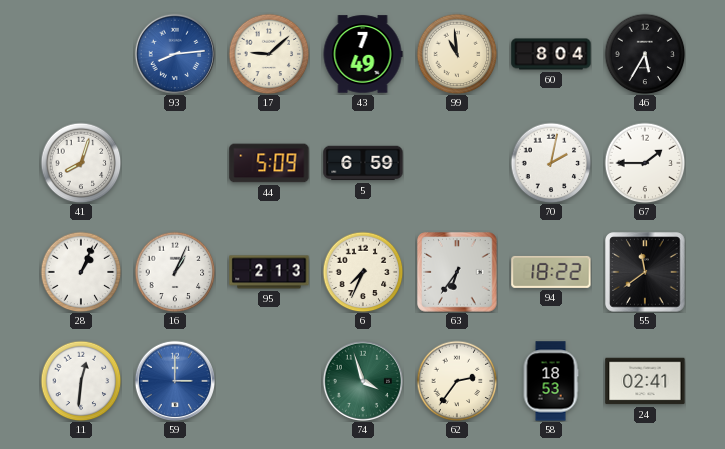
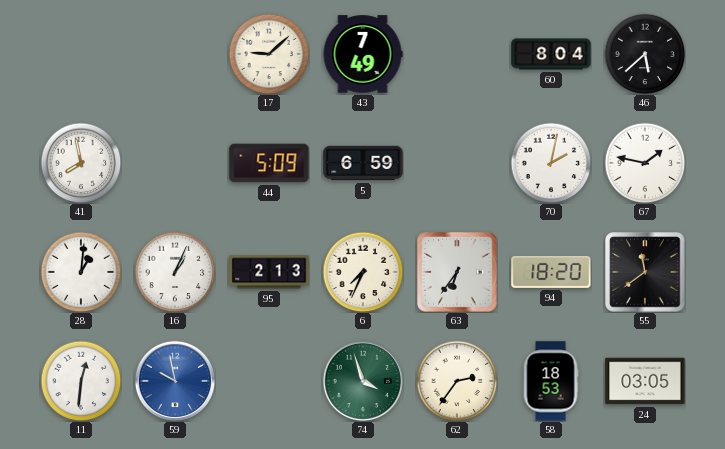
93: 8:14 -> none
99: 10:59 -> none
46: 5:35 -> 5:38
41: 8:03 -> 7:58
67: 1:45 -> 1:47
28: 1:04 -> 1:01
94: 18:22 -> 18:20
59: 3:00 -> 9:58
24: 02:41 -> 03:05
